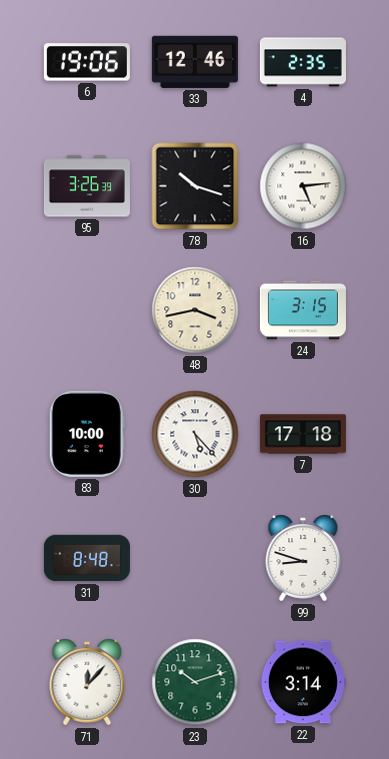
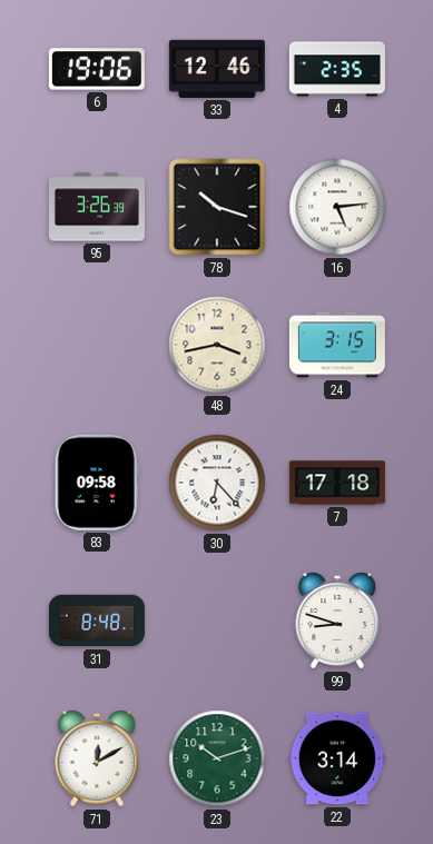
83: 10:00 -> 09:58
30: 5:23 -> 6:23
71: 12:07 -> 12:10
